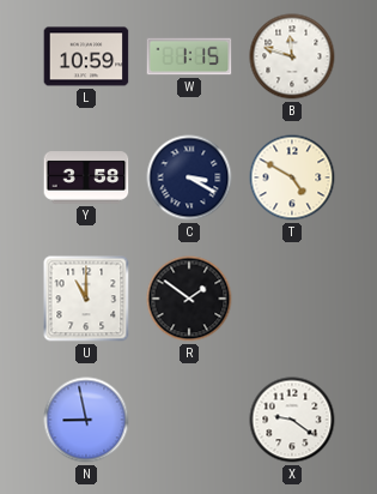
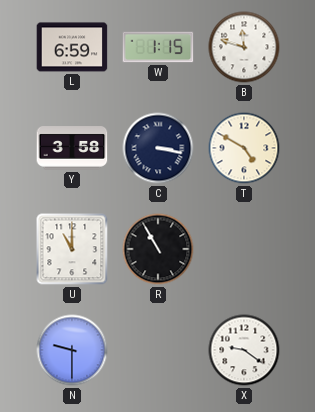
L: 10:59 -> 6:59
C: 3:20 -> 3:17
R: 1:51 -> 10:55
N: 8:58 -> 9:30
